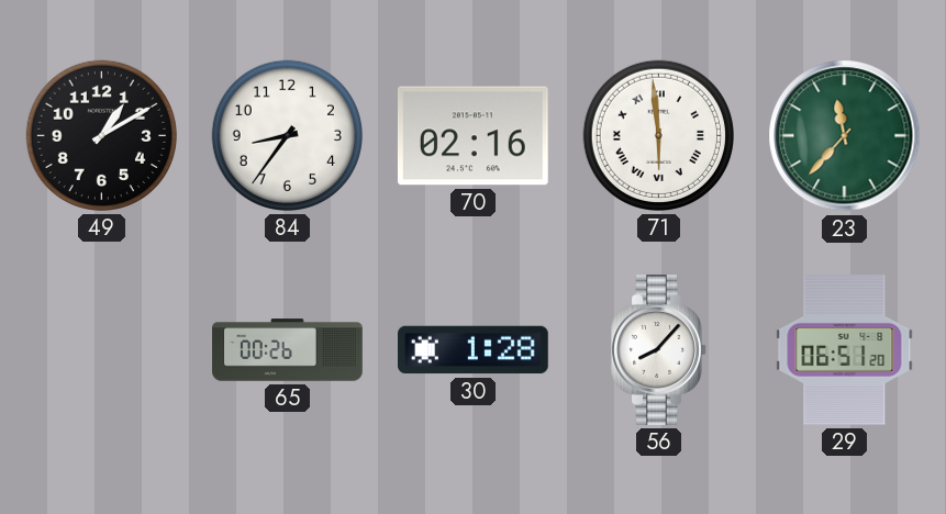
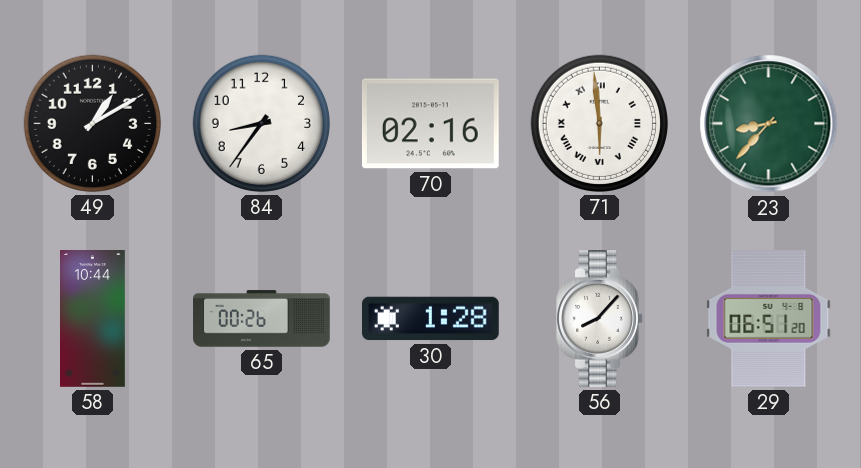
23: 11:37 -> 8:37
58: none -> 10:44
